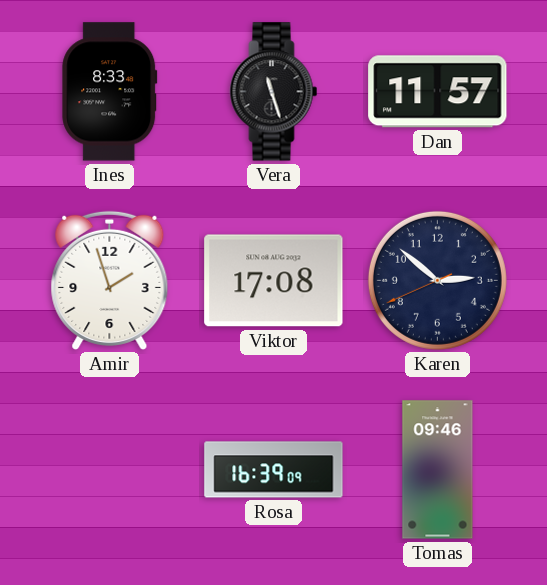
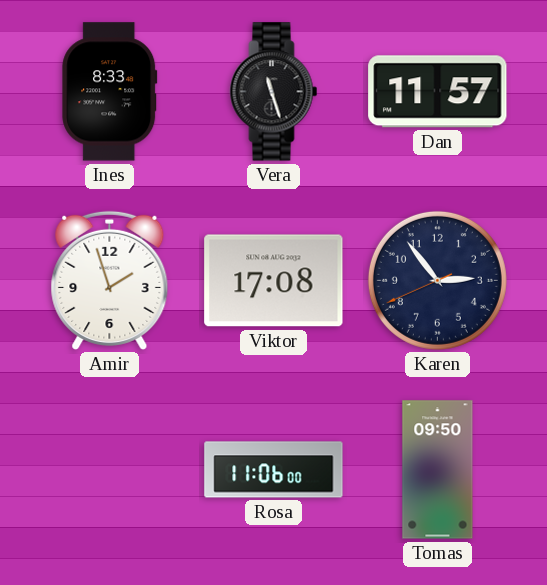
Karen: 2:51 -> 2:53
Rosa: 16:39 -> 11:06
Tomas: 09:46 -> 09:50
